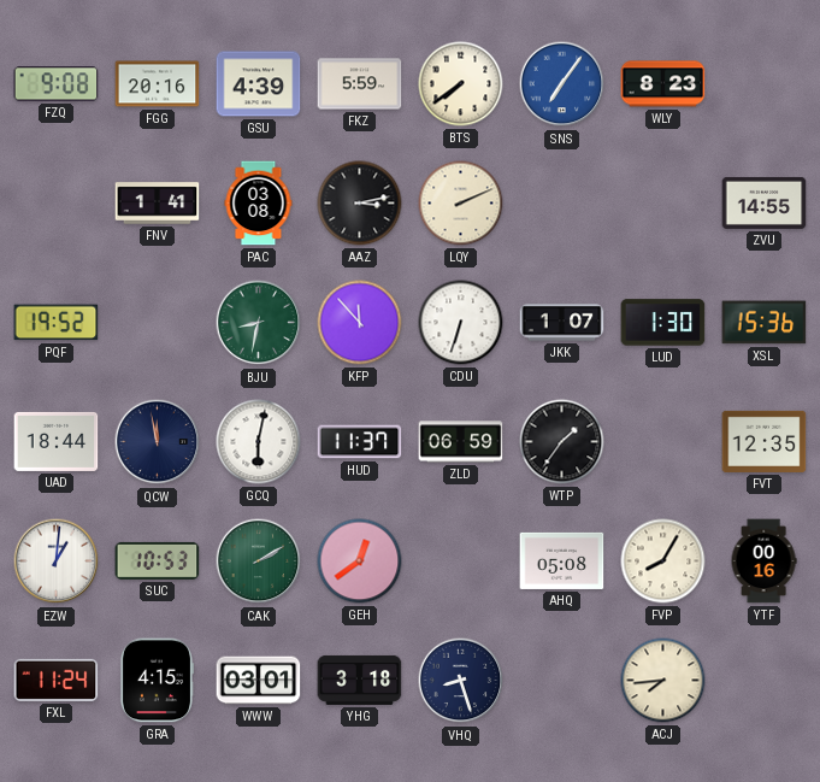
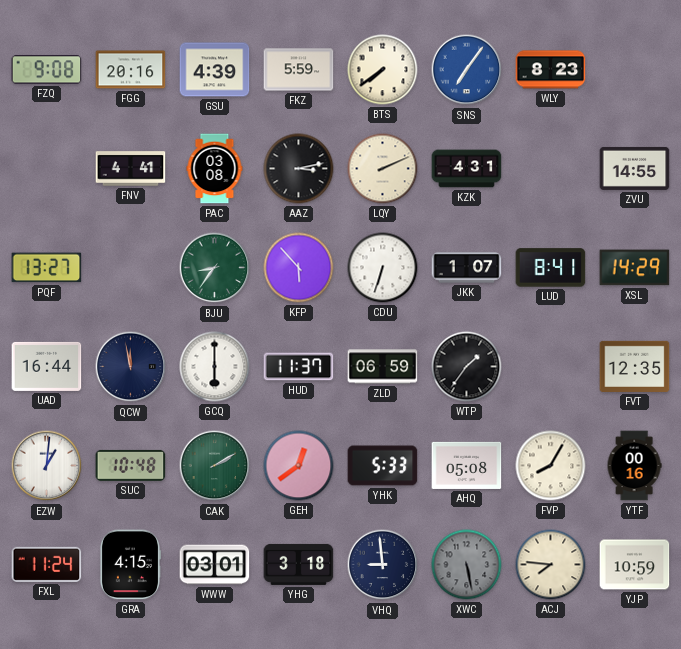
FNV: 1:41 -> 4:41
KZK: none -> 4:31
PQF: 19:52 -> 13:27
BJU: 8:32 -> 8:36
KFP: 11:53 -> 5:53
LUD: 1:30 -> 8:41
XSL: 15:36 -> 14:29
UAD: 18:44 -> 16:44
GCQ: 6:02 -> 6:00
SUC: 10:53 -> 10:48
YHK: none -> 5:33
VHQ: 8:27 -> 8:59
XWC: none -> 5:28
ACJ: 7:44 -> 7:46
YJP: none -> 10:59
